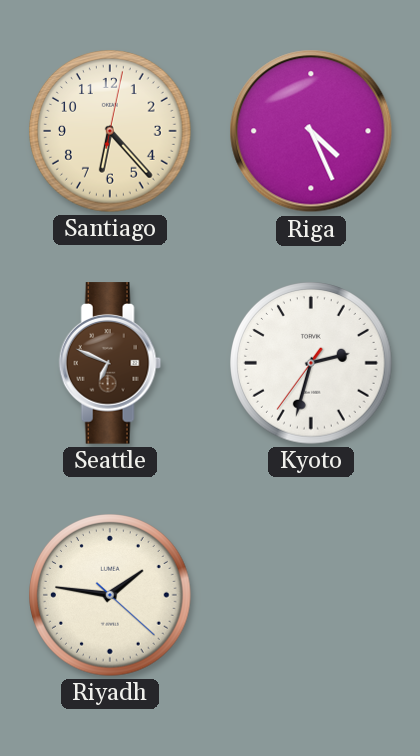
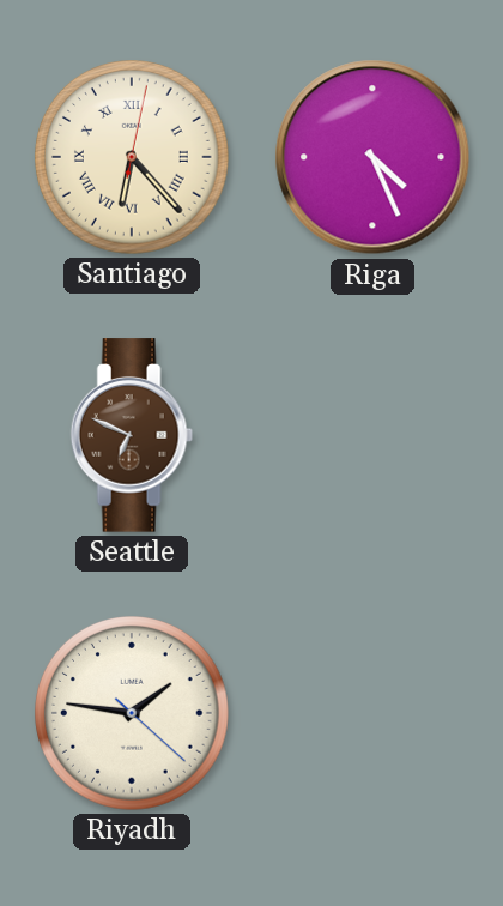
Santiago numerals: Arabic -> Roman
Kyoto: 2:32 -> none
